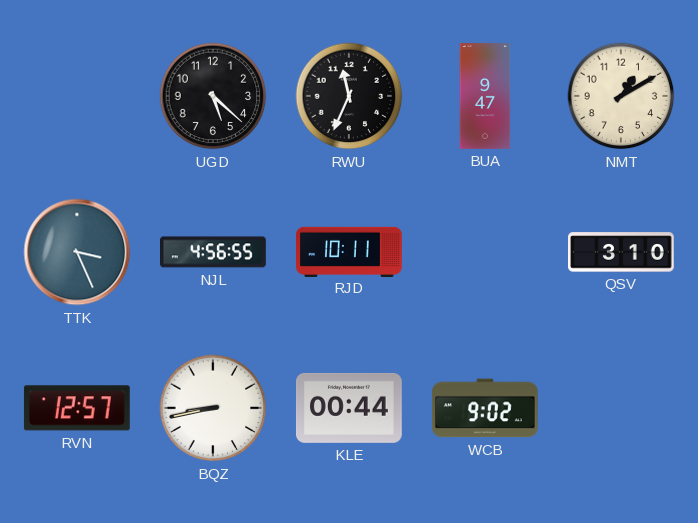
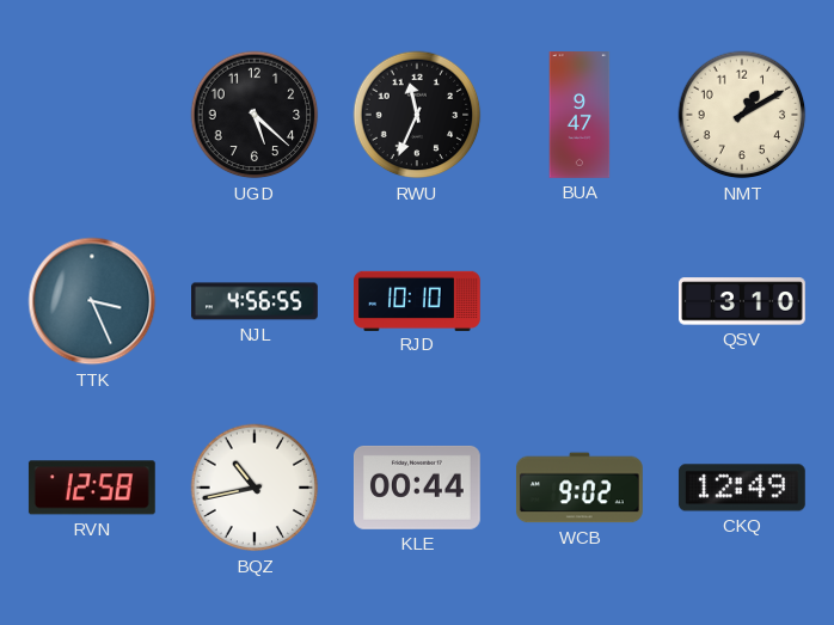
RJD: 10:11 -> 10:10
RVN: 12:57 -> 12:58
BQZ: 8:43 -> 10:43
CKQ: none -> 12:49
